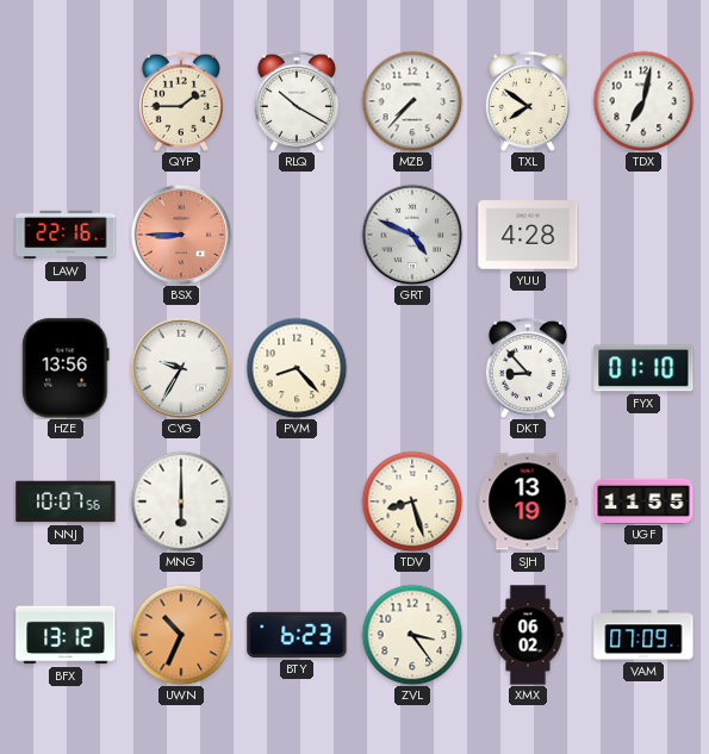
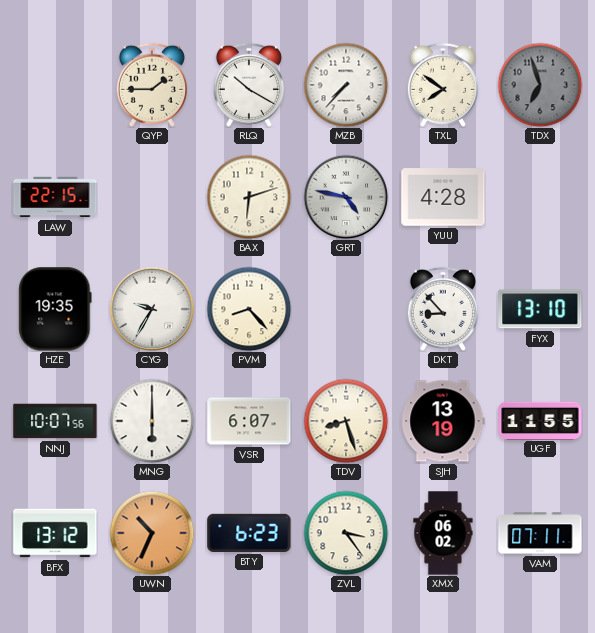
TDX: 7:02 -> 6:57
TDX dial: white -> grey
LAW: 22:16 -> 22:15
BSX: 8:45 -> none
BAX: none -> 6:12
GRT: 4:49 -> 4:47
HZE: 13:56 -> 19:35
FYX: 01:10 -> 13:10
VSR: none -> 6:07
VAM: 07:09 -> 07:11
